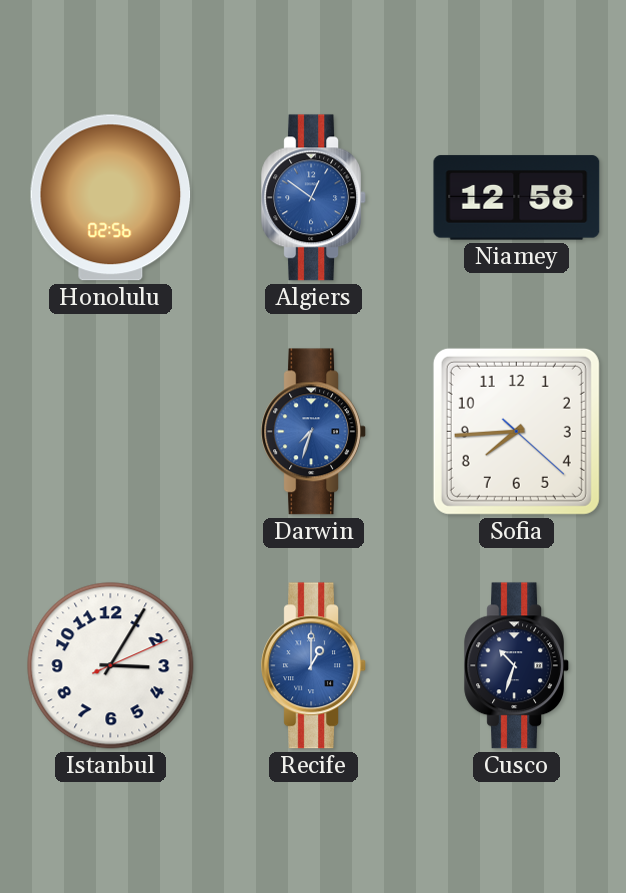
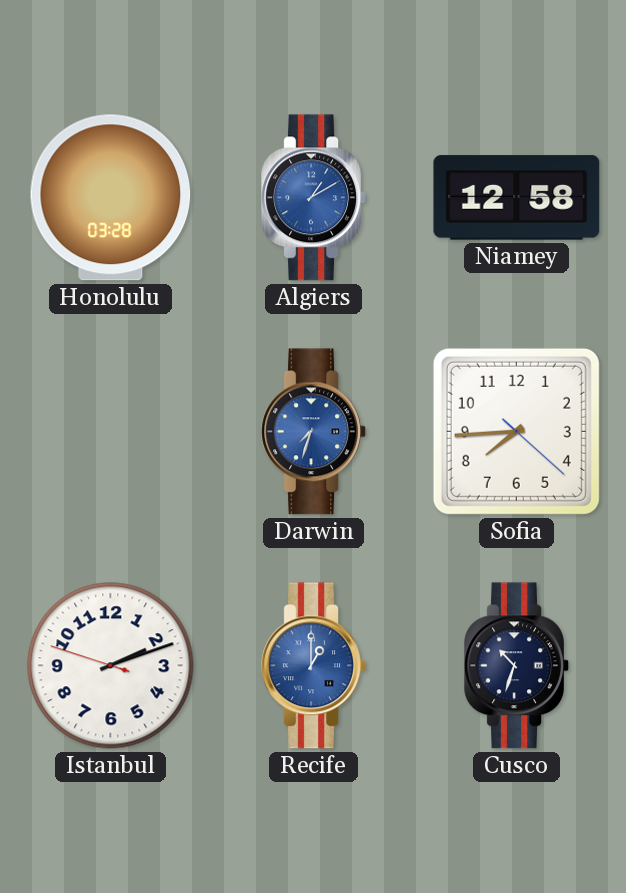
Honolulu: 02:56 -> 03:28
Algiers: 12:51 -> 1:10
Istanbul: 3:05 -> 2:11
